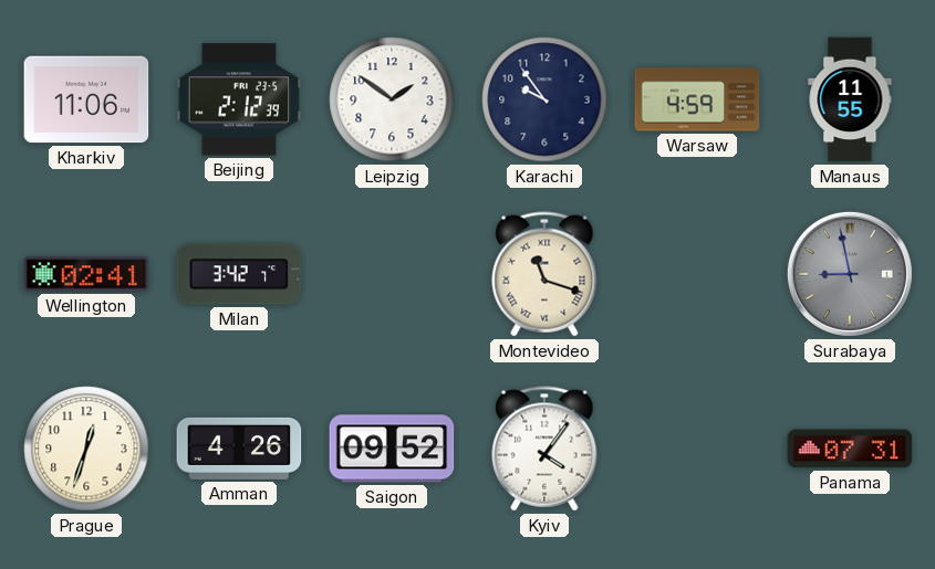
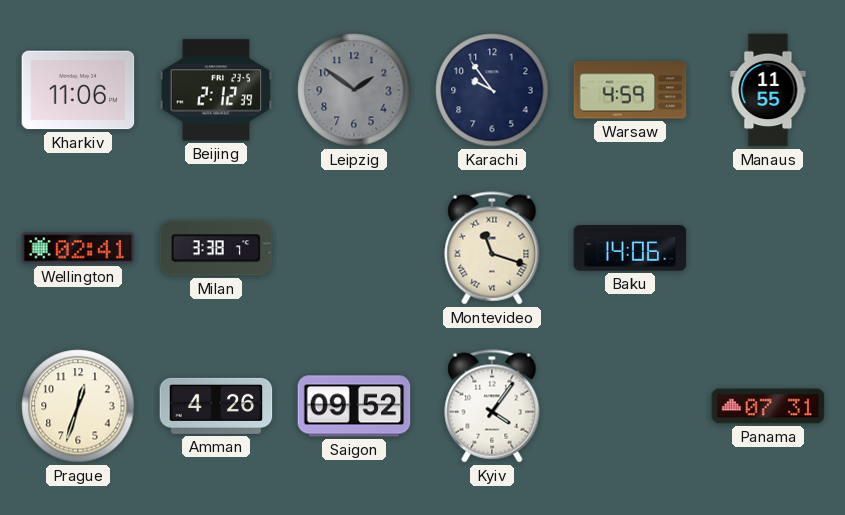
Leipzig dial: white -> grey
Milan: 3:42 -> 3:38
Baku: none -> 14:06
Surabaya: 8:58 -> none
